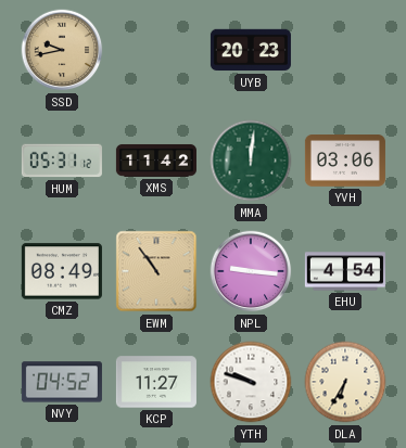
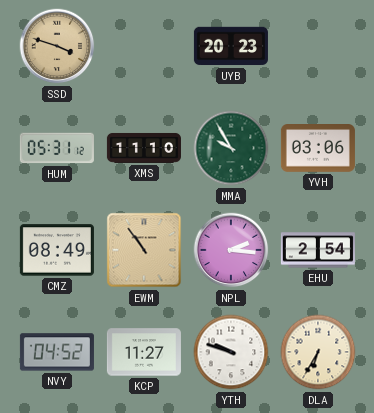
SSD: 9:43 -> 3:48
XMS: 11:42 -> 11:10
MMA: 12:01 -> 9:55
NPL: 9:16 -> 2:16
EHU: 4:54 -> 2:54
